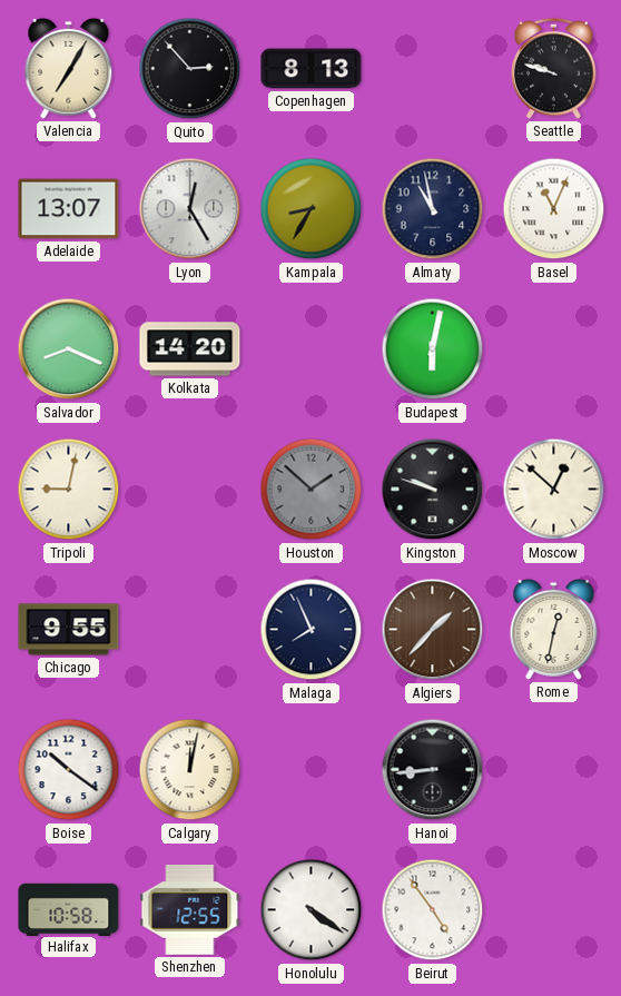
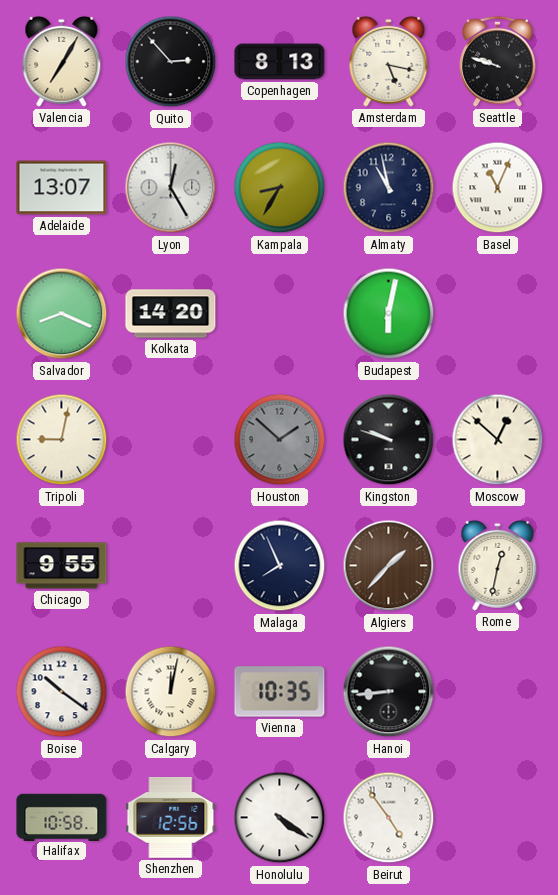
Amsterdam: none -> 5:17
Vienna: none -> 10:35
Shenzhen: 12:55 -> 12:56
